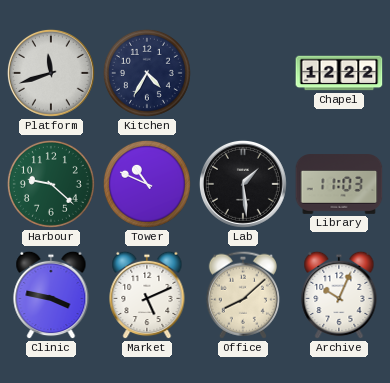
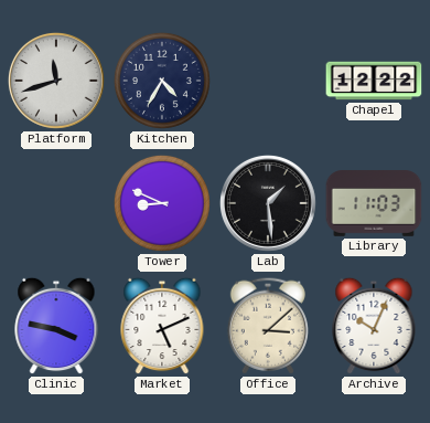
Harbour: 9:22 -> none
Tower: 10:49 -> 8:49
Office: 8:08 -> 3:08
